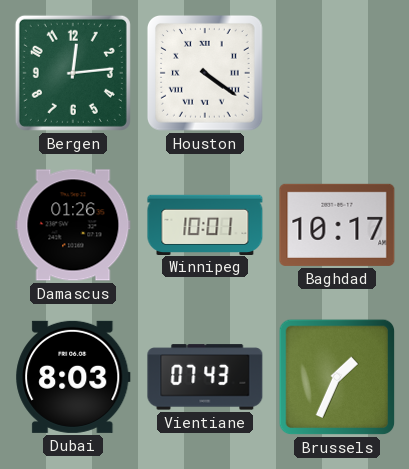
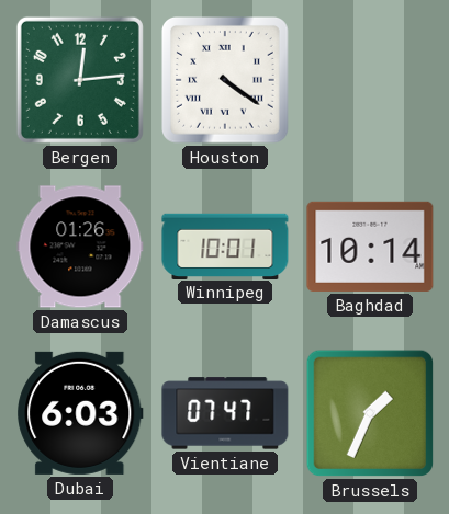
Baghdad: 10:17 -> 10:14
Dubai: 8:03 -> 6:03
Vientiane: 07:43 -> 07:47
